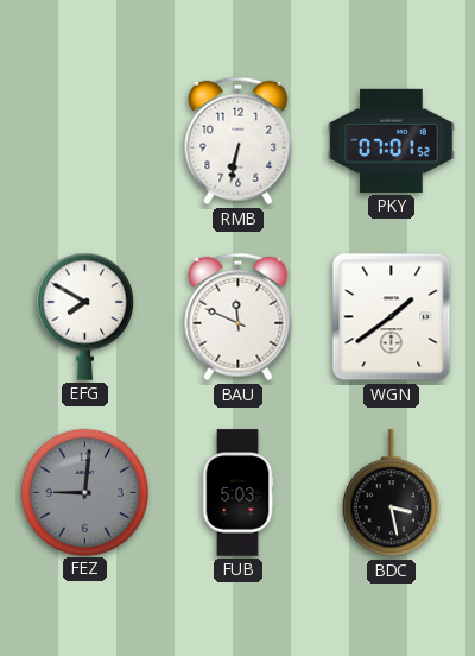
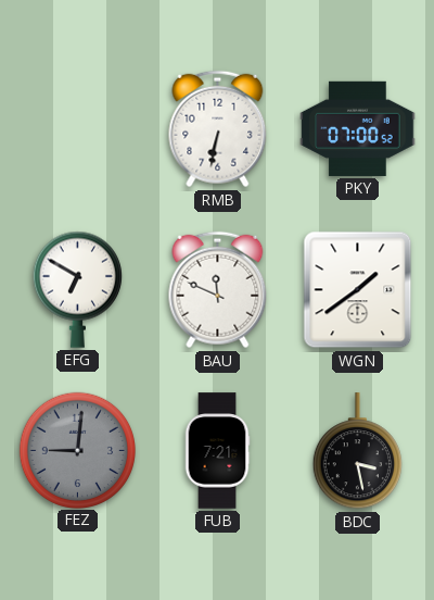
PKY: 07:01 -> 07:00
EFG: 7:50 -> 6:50
FUB: 5:03 -> 7:21
